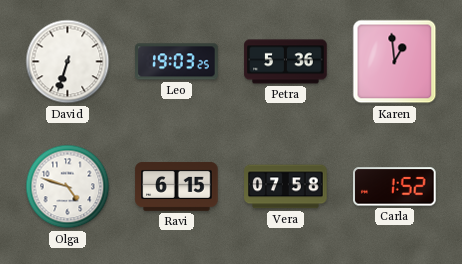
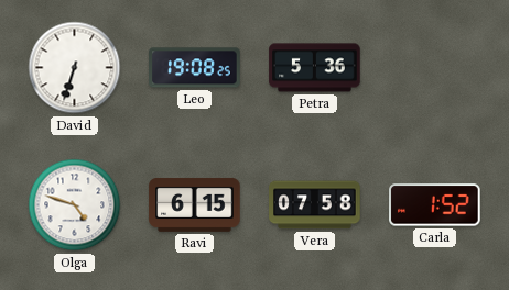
Leo: 19:03 -> 19:08
Karen: 12:59 -> none
